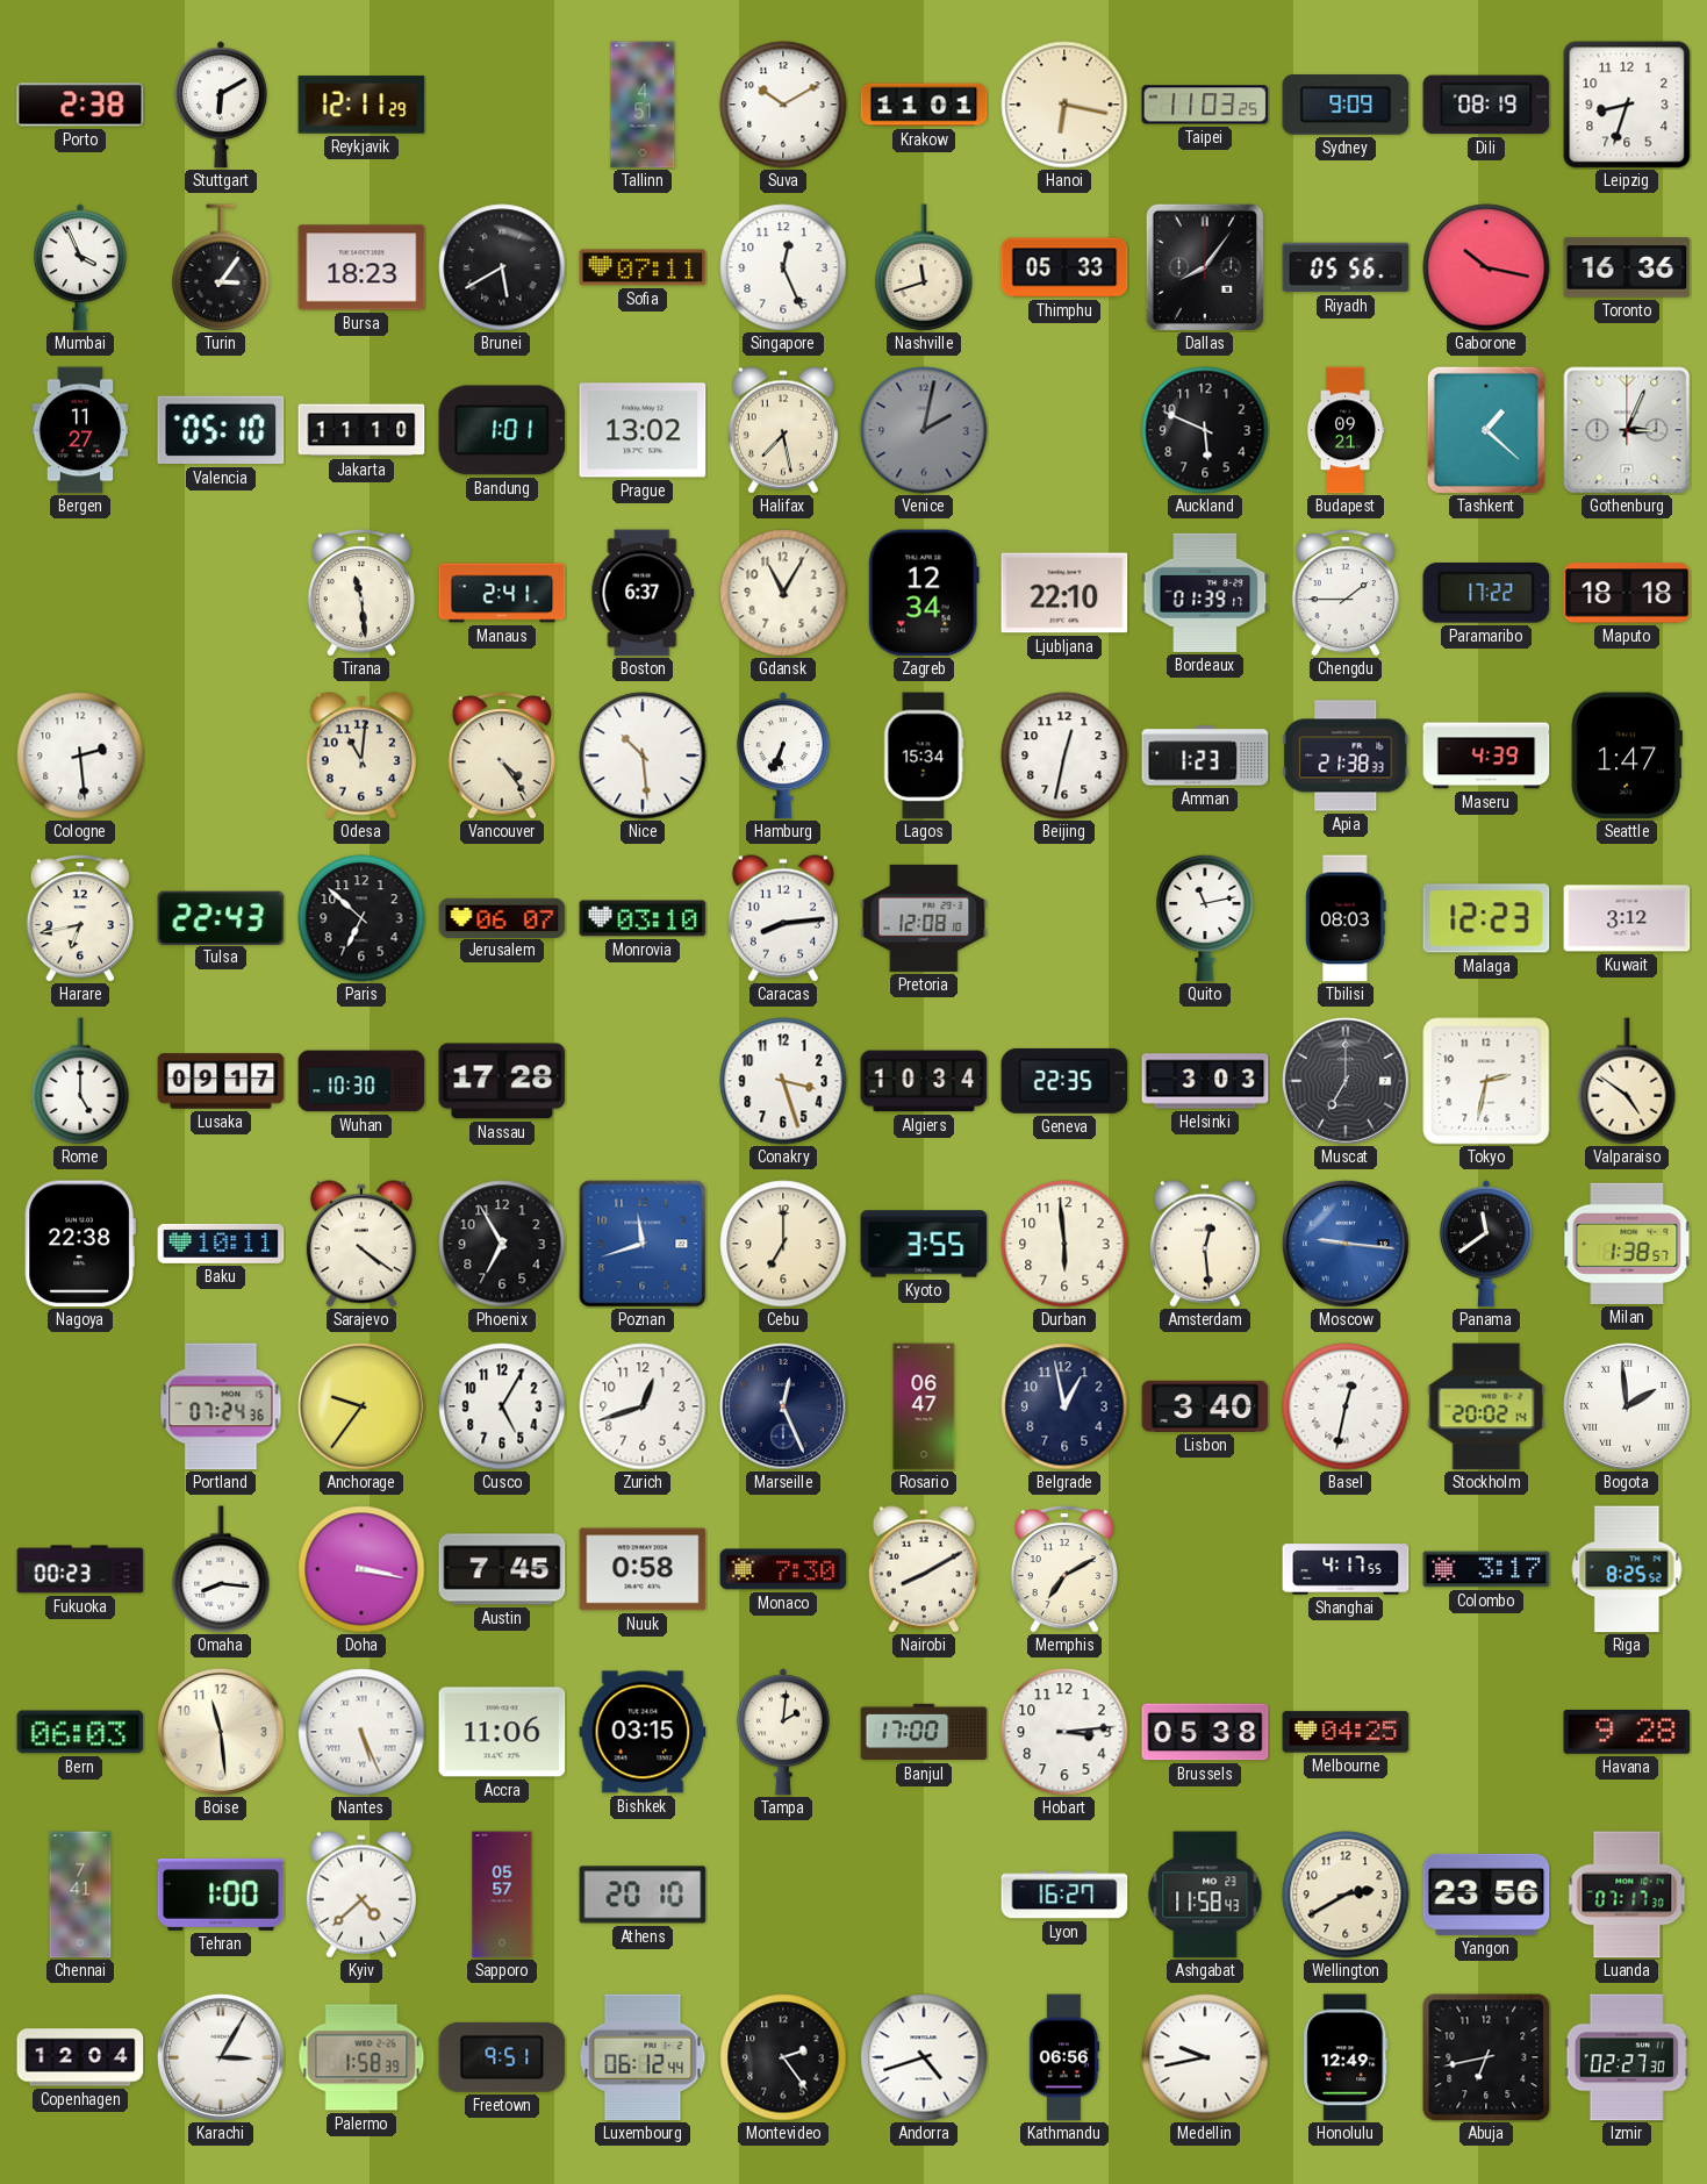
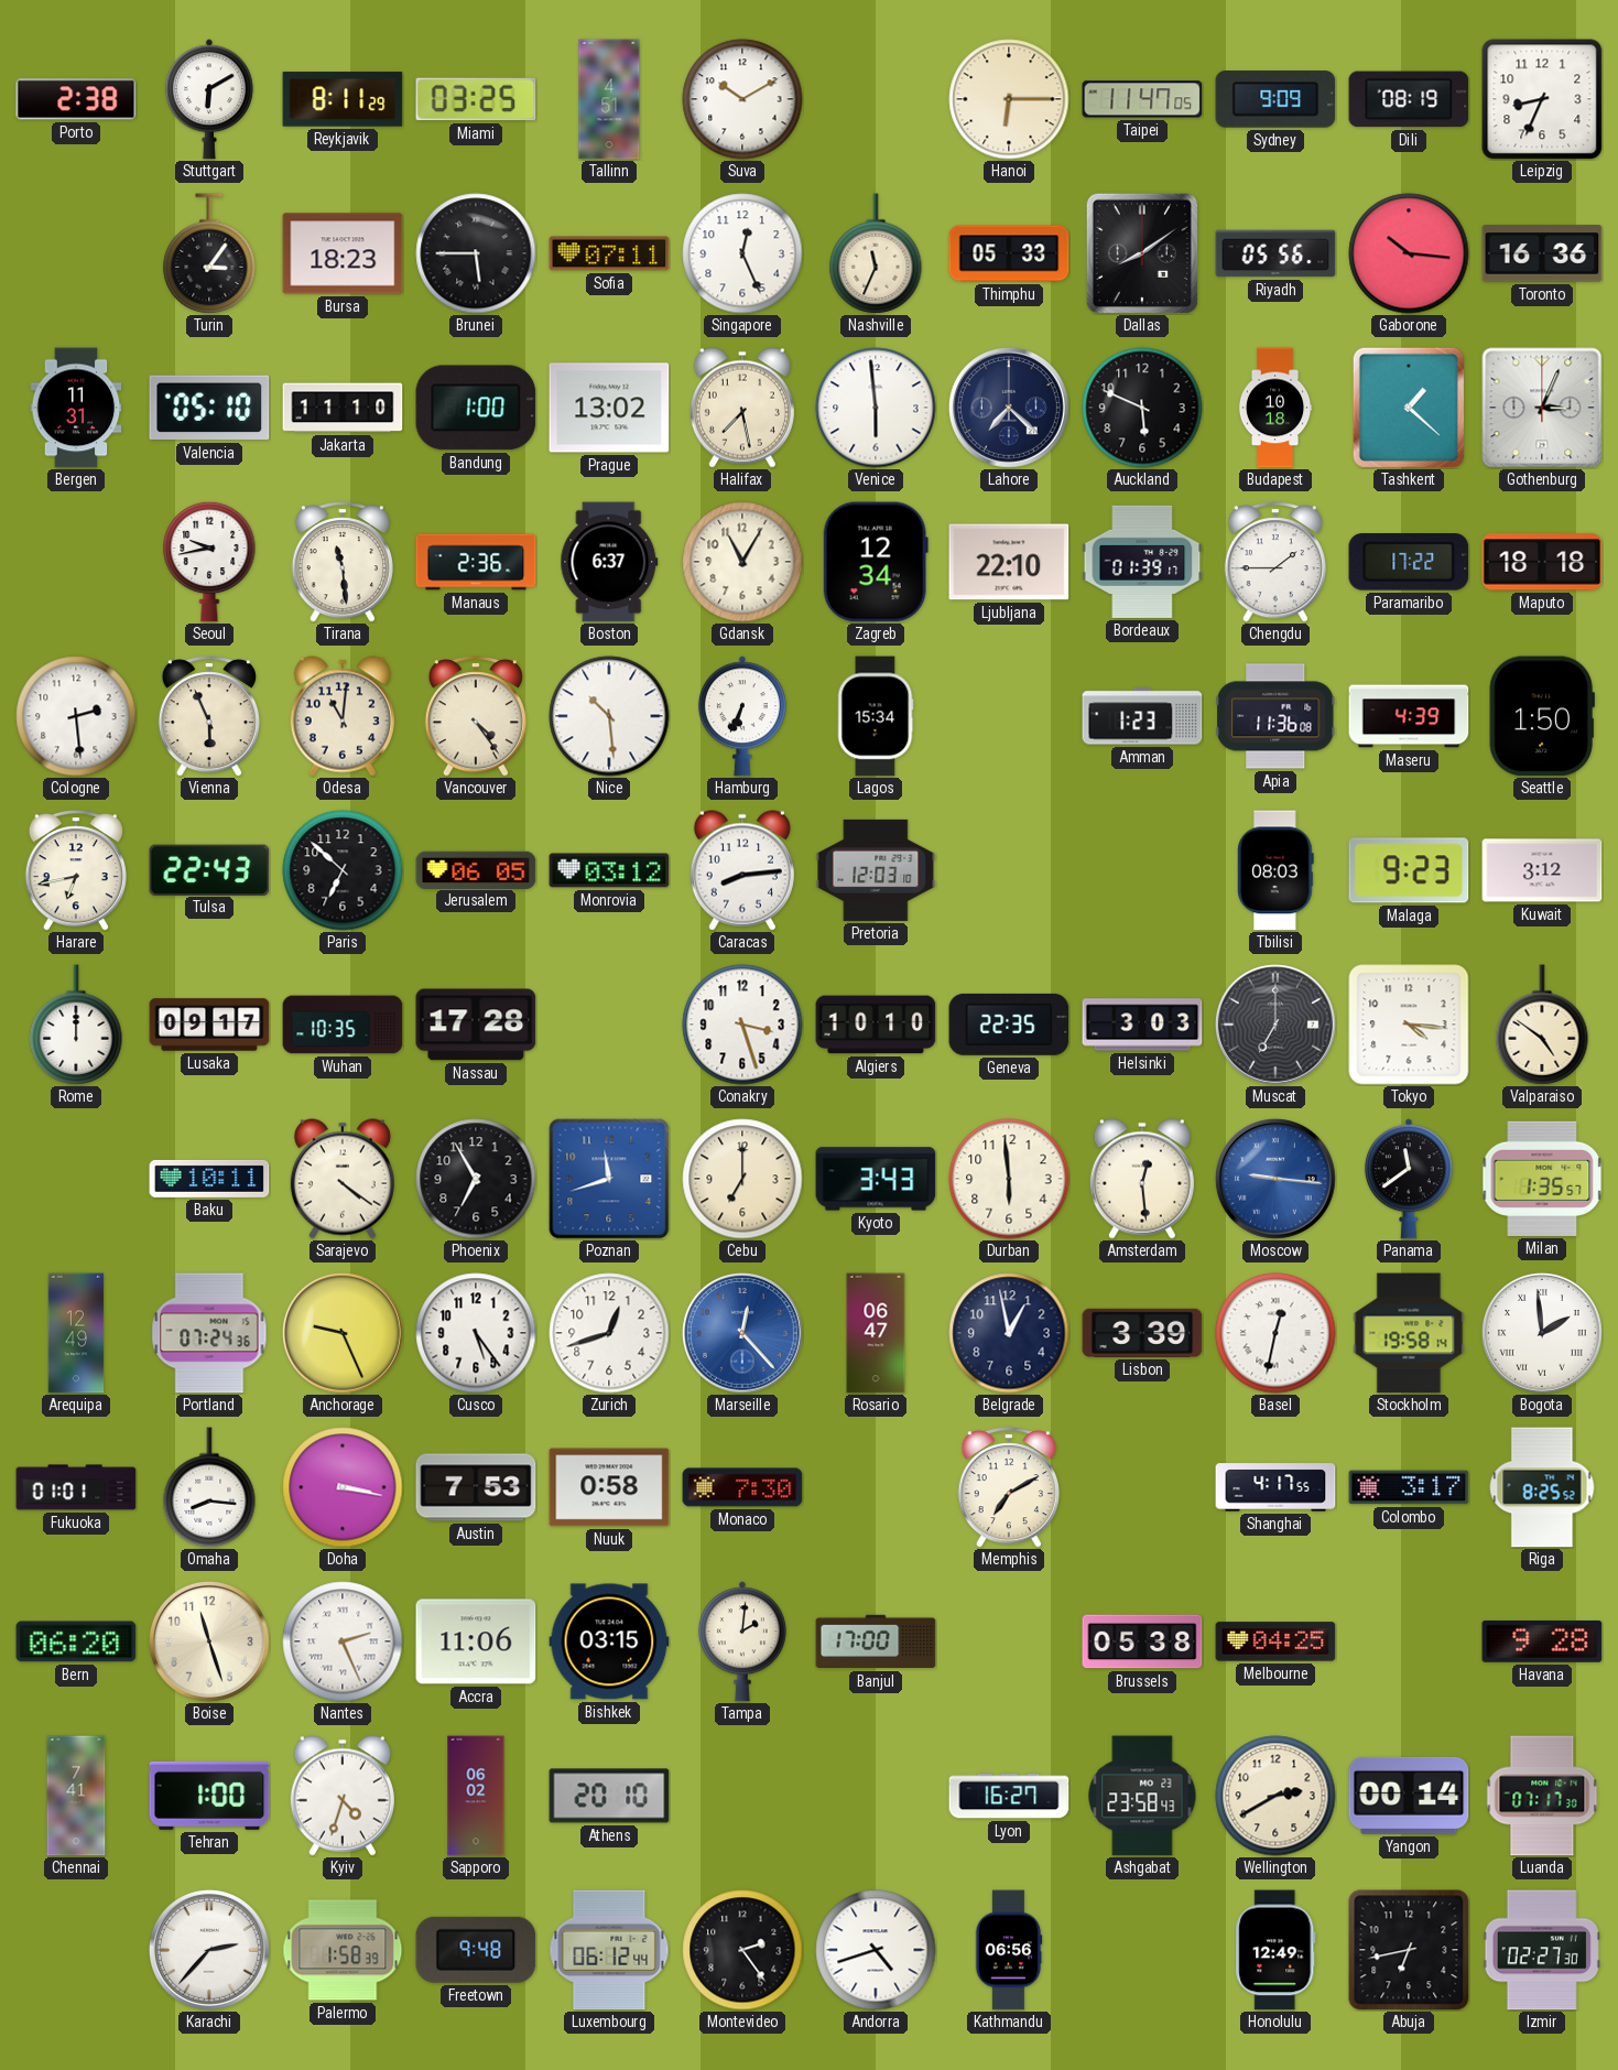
Reykjavik: 12:11 -> 8:11
Miami: none -> 03:25
Krakow: 11:01 -> none
Hanoi: 6:17 -> 6:15
Taipei: 11:03 -> 11:47
Leipzig: 8:33 -> 8:34
Mumbai: 3:56 -> none
Brunei: 5:40 -> 5:45
Nashville: 11:42 -> 11:34
Dallas: 8:06 -> 8:09
Gaborone: 10:17 -> 10:16
Bergen: 11:27 -> 11:31
Bandung: 1:01 -> 1:00
Venice: 2:02 -> 5:59
Venice dial: grey -> white
Lahore: none -> 7:22
Budapest: 09:21 -> 10:18
Seoul: none -> 9:43
Manaus: 2:41 -> 2:36
Vienna: none -> 5:56
Beijing: 12:32 -> none
Apia: 21:38 -> 11:36
Seattle: 1:47 -> 1:50
Jerusalem: 06:07 -> 06:05
Monrovia: 03:10 -> 03:12
Pretoria: 12:08 -> 12:03
Quito: 11:13 -> none
Malaga: 12:23 -> 9:23
Rome: 5:00 -> 12:00
Wuhan: 10:30 -> 10:35
Algiers: 10:34 -> 10:10
Tokyo: 2:32 -> 4:16
Nagoya: 22:38 -> none
Kyoto: 3:55 -> 3:43
Milan: 1:38 -> 1:35
Arequipa: none -> 12:49
Anchorage: 9:36 -> 9:26
Cusco: 5:05 -> 5:24
Marseille: 12:26 -> 12:23
Marseille dial: navy -> blue
Lisbon: 3:40 -> 3:39
Stockholm: 20:02 -> 19:58
Fukuoka: 00:23 -> 01:01
Austin: 7:45 -> 7:53
Nairobi: 8:10 -> none
Bern: 06:03 -> 06:20
Boise: 11:29 -> 11:27
Nantes: 5:26 -> 2:26
Hobart: 3:14 -> none
Kyiv: 4:38 -> 4:33
Sapporo: 05:57 -> 06:02
Ashgabat: 11:58 -> 23:58
Yangon: 23:56 -> 00:14
Copenhagen: 12:04 -> none
Karachi: 3:05 -> 2:37
Freetown: 9:51 -> 9:48
Medellin: 9:43 -> none
